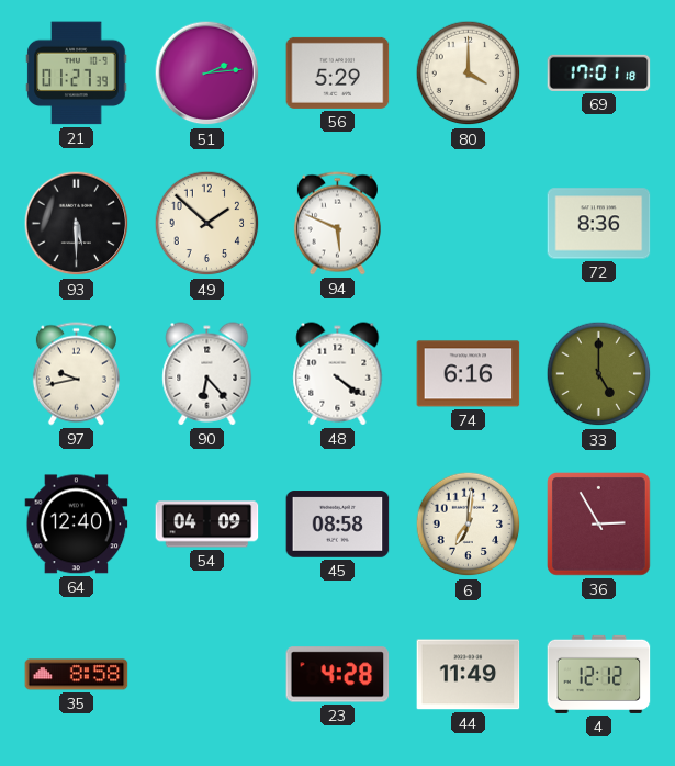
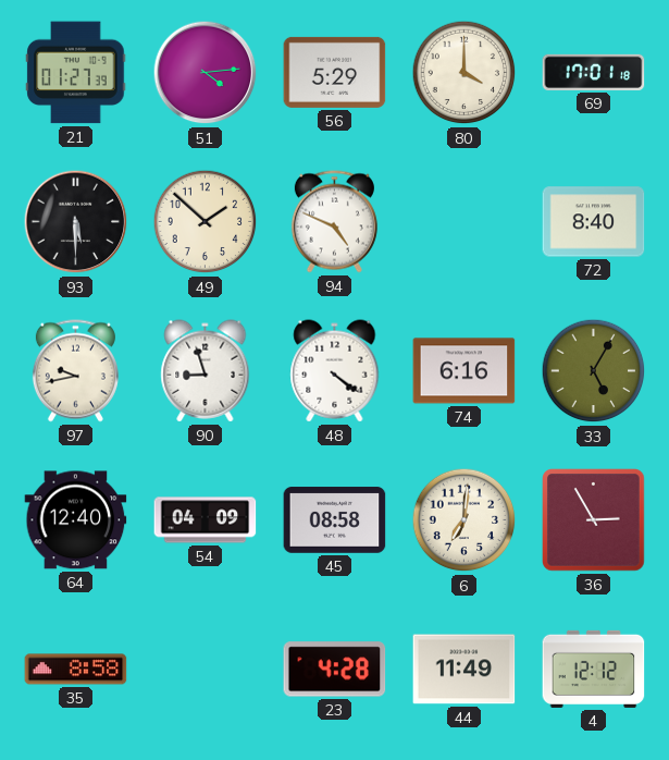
51: 2:14 -> 4:14
94: 5:49 -> 4:49
72: 8:36 -> 8:40
90: 6:23 -> 8:57
33: 5:00 -> 5:05
